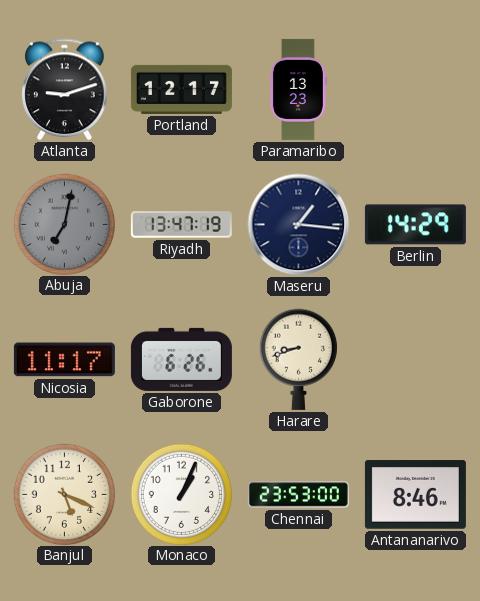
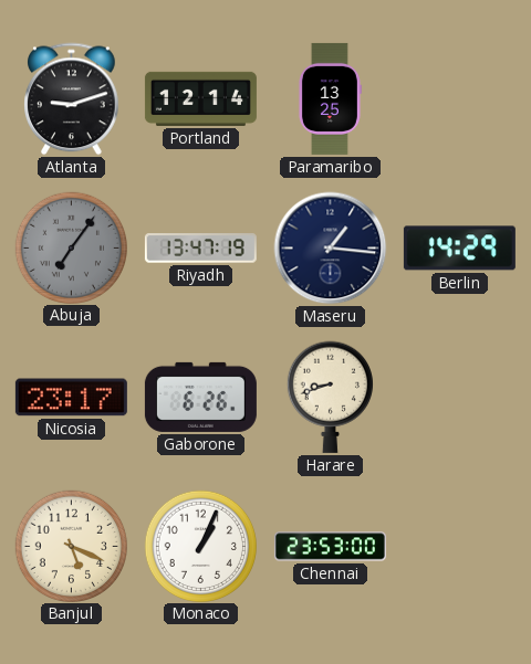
Portland: 12:17 -> 12:14
Paramaribo: 13:23 -> 13:25
Abuja: 7:02 -> 7:06
Nicosia: 11:17 -> 23:17
Antananarivo: 8:46 -> none
